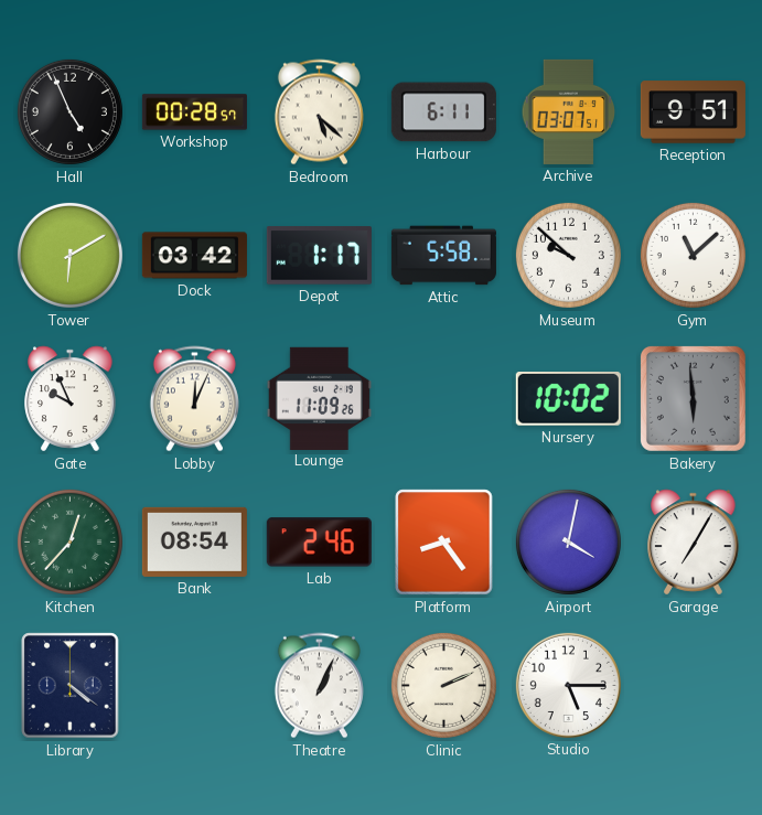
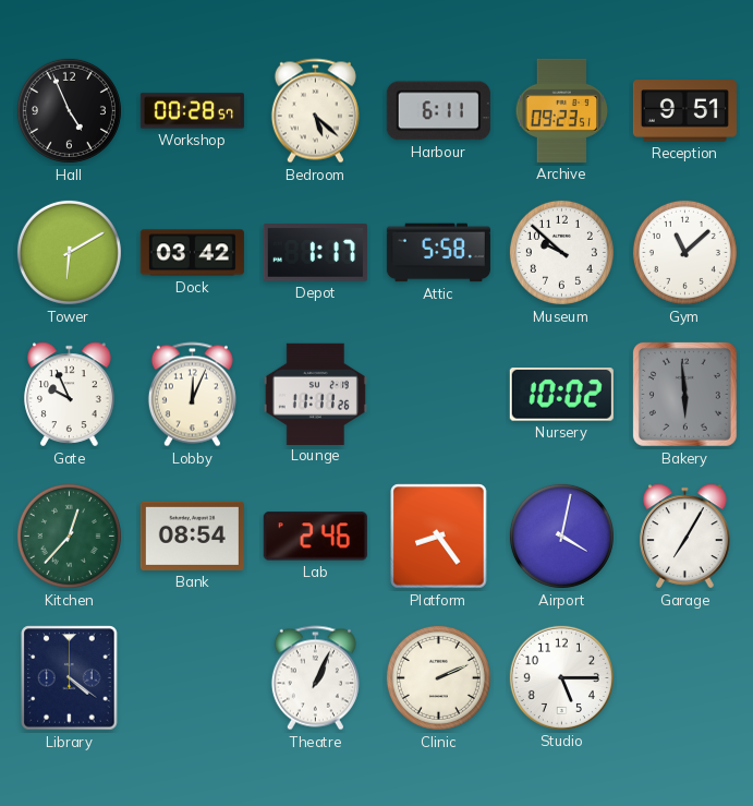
Archive: 03:07 -> 09:23
Lounge: 11:09 -> 11:11
